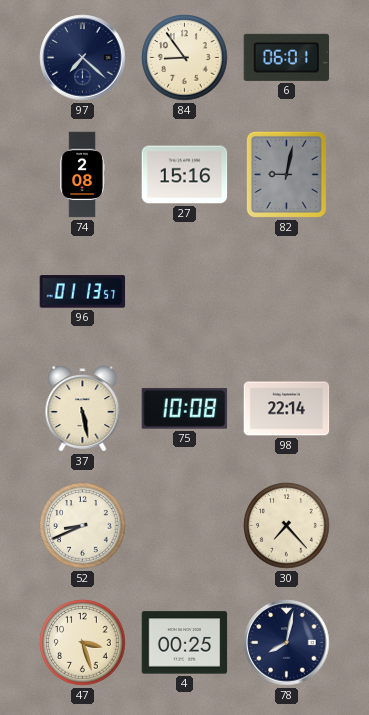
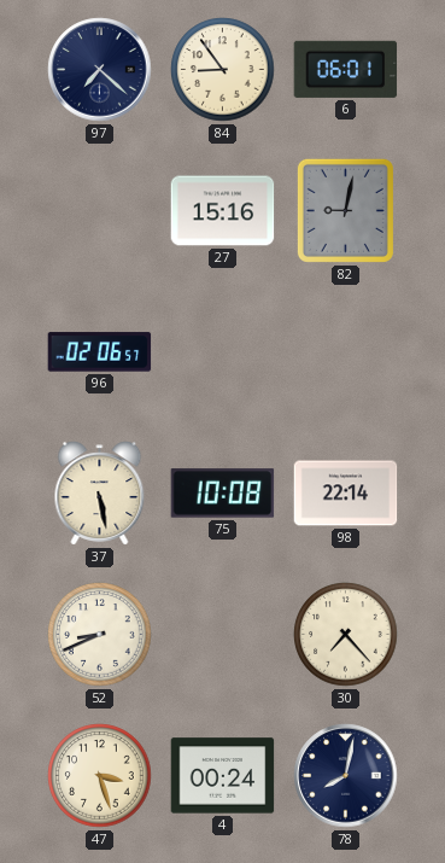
74: 2:08 -> none
96: 01:13 -> 02:06
4: 00:25 -> 00:24
